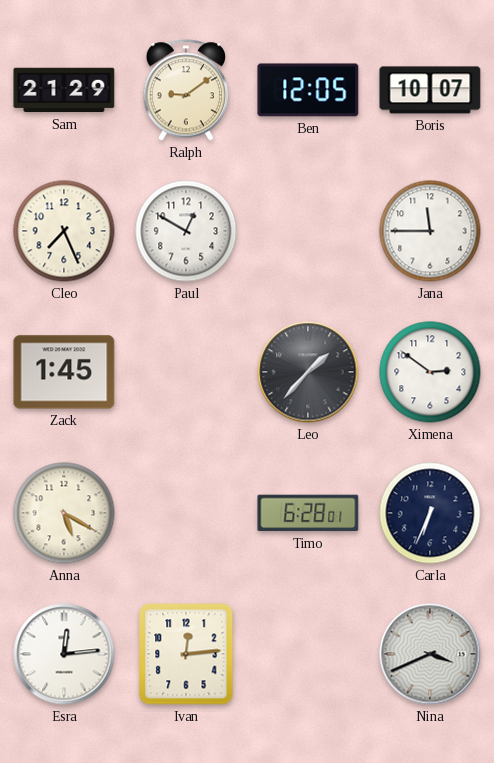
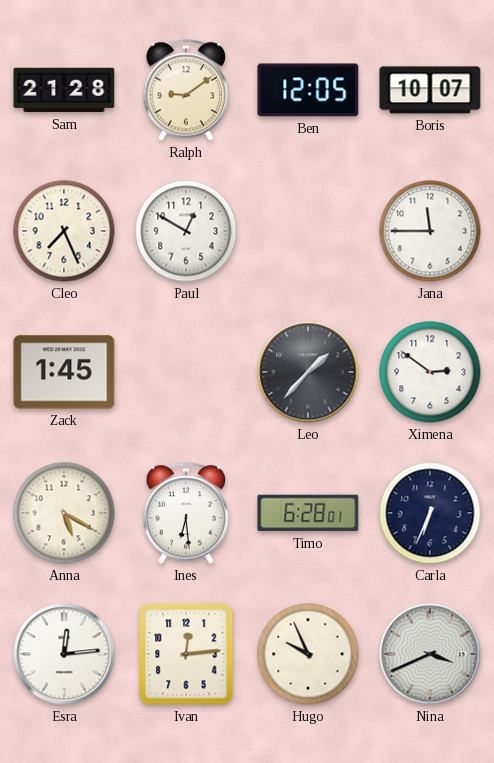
Sam: 21:29 -> 21:28
Ines: none -> 6:29
Hugo: none -> 9:56
